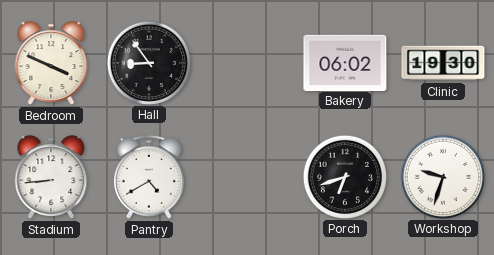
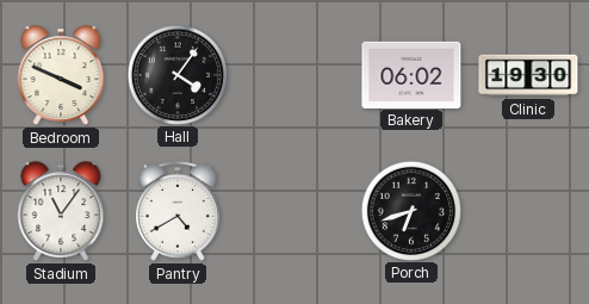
Hall: 8:54 -> 4:06
Stadium: 8:44 -> 11:06
Workshop: 9:33 -> none
